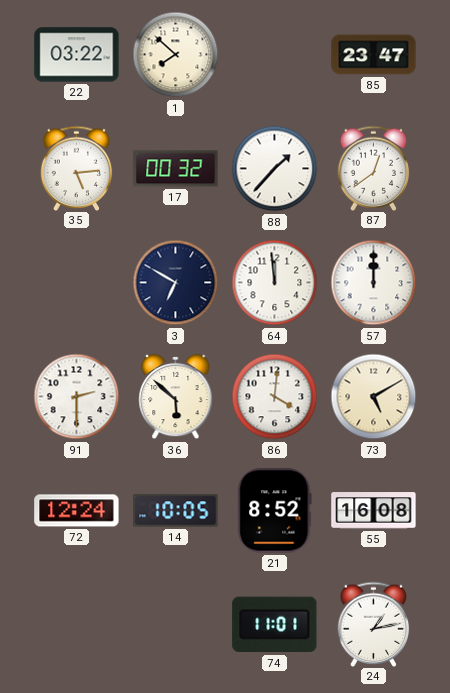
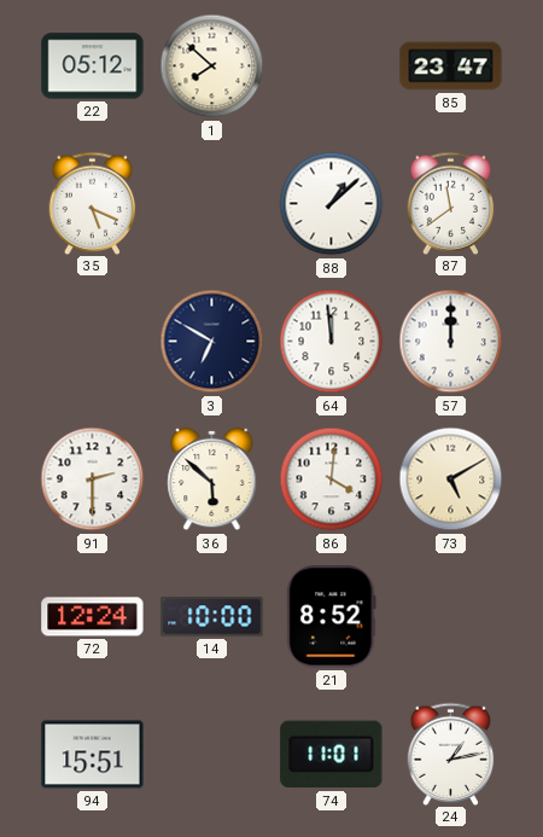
22: 03:22 -> 05:12
35: 5:14 -> 5:19
17: 00:32 -> none
88: 1:37 -> 1:08
87: 12:39 -> 11:39
14: 10:05 -> 10:00
55: 16:08 -> none
94: none -> 15:51
